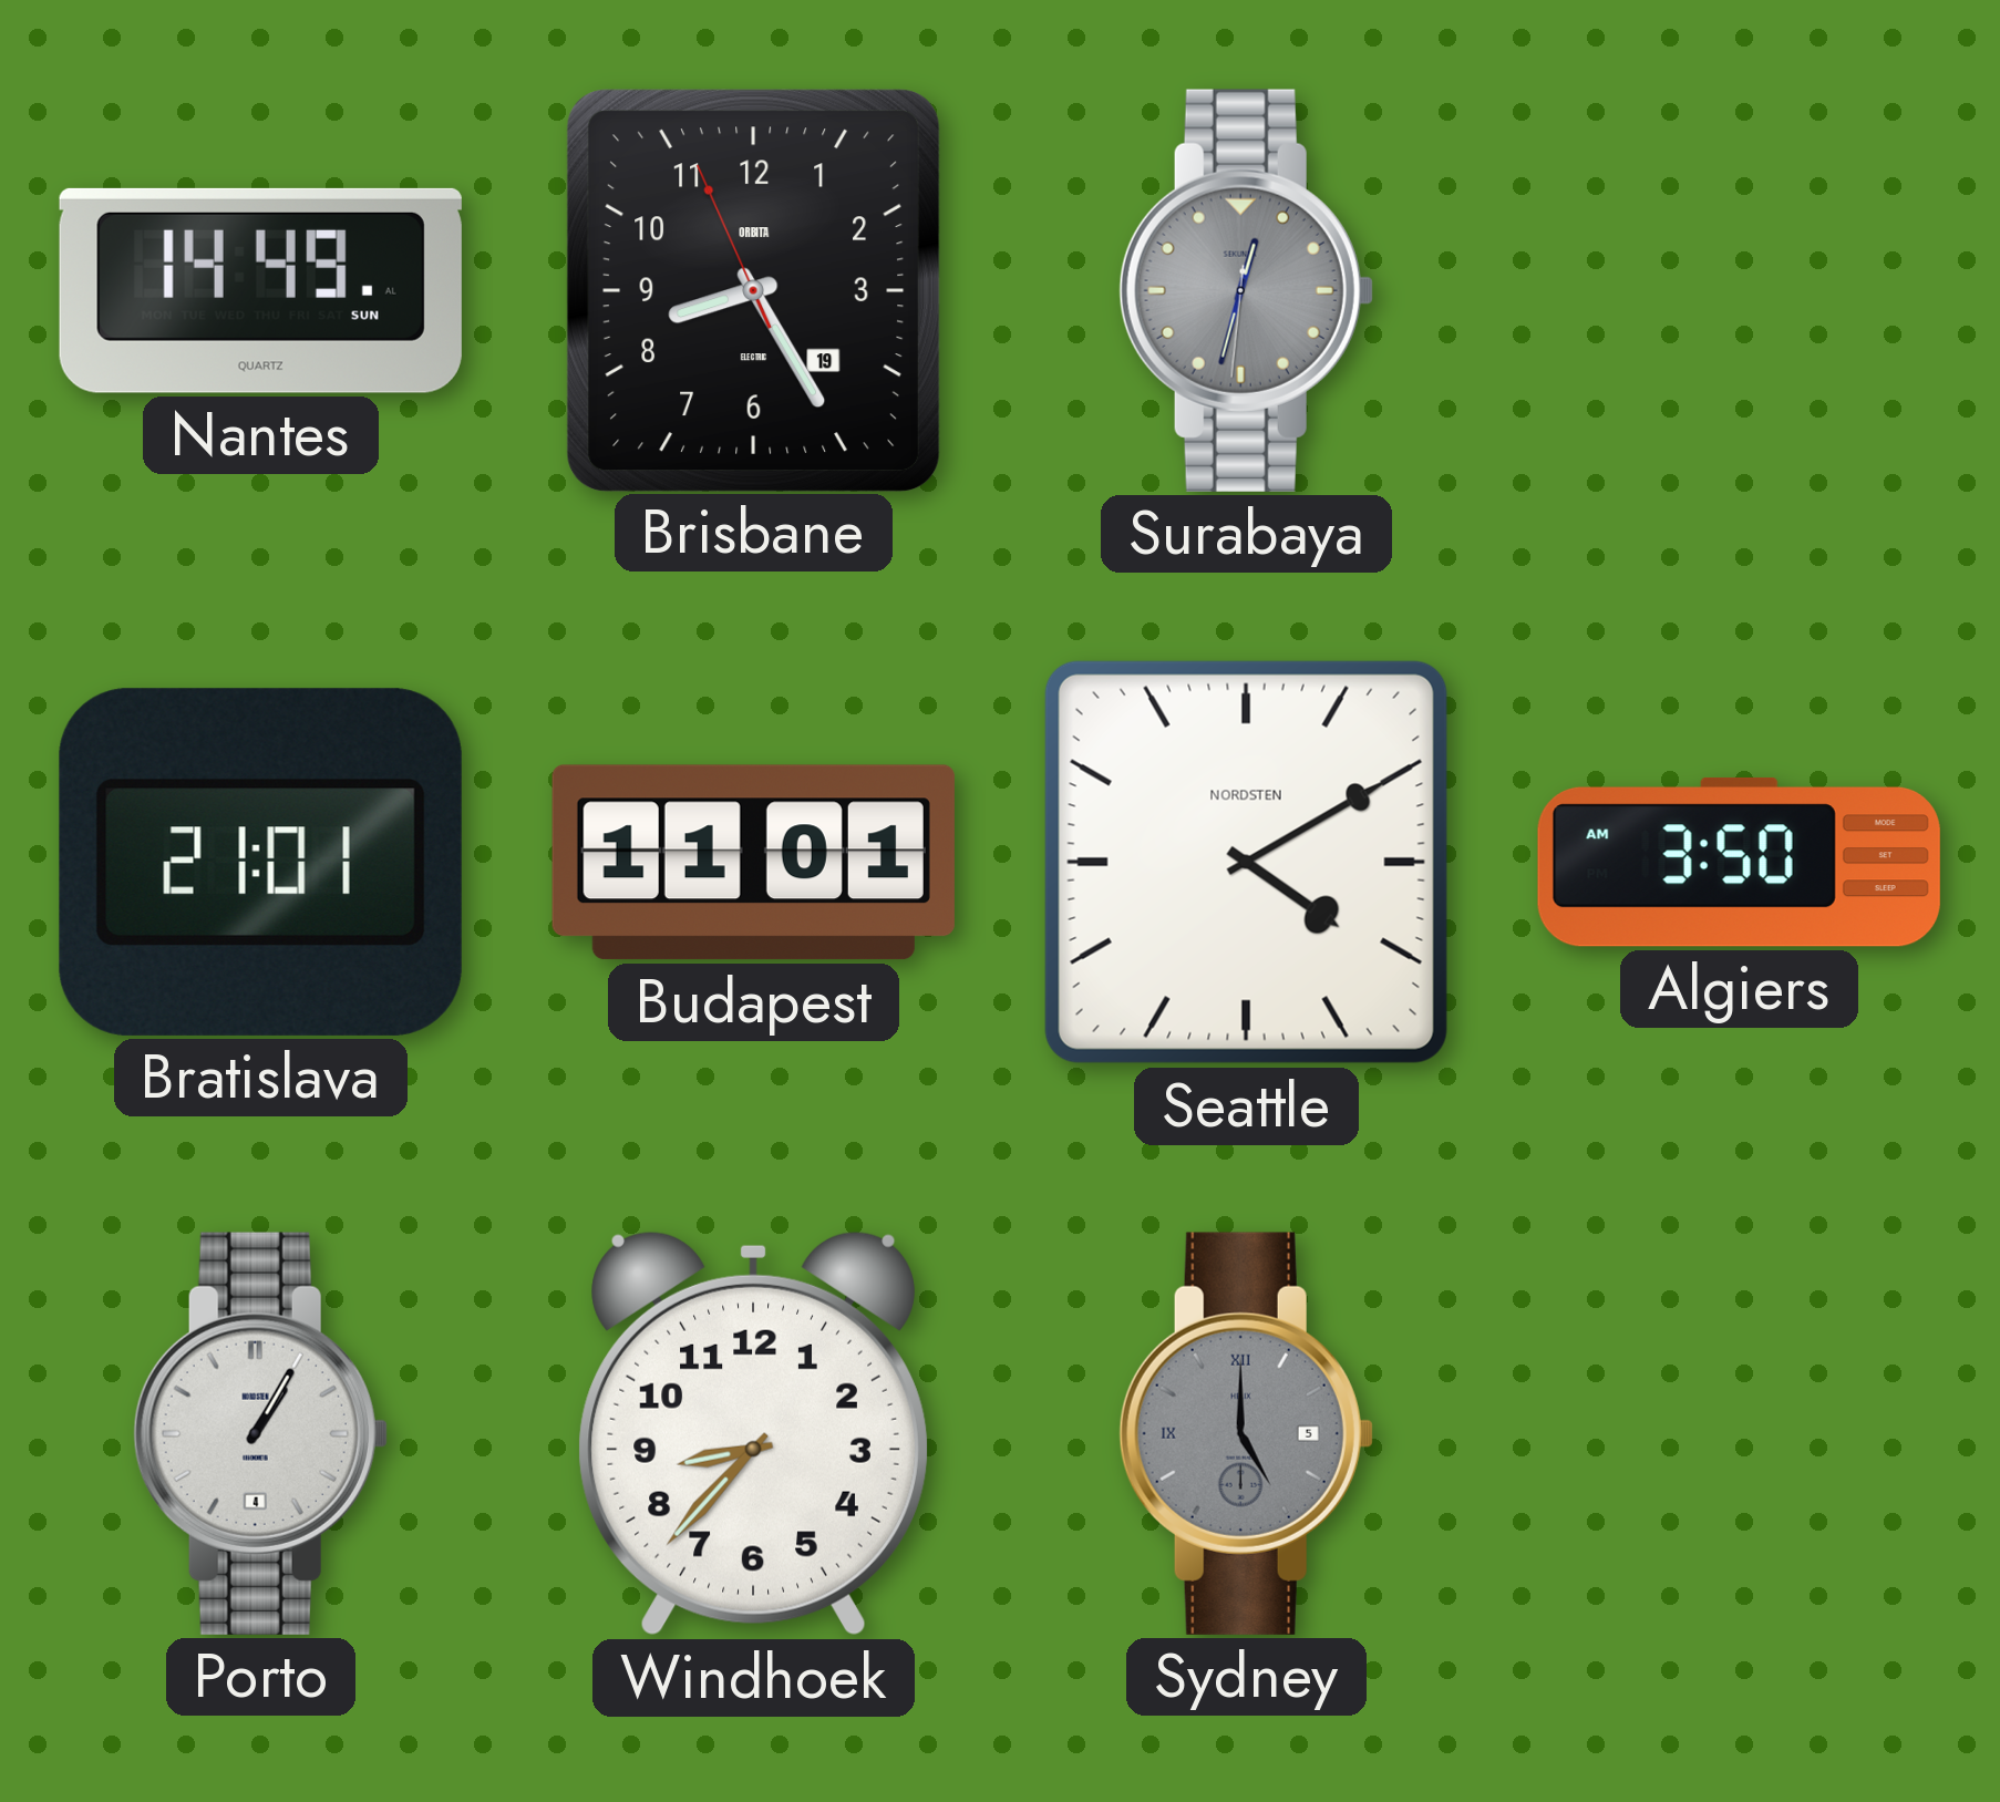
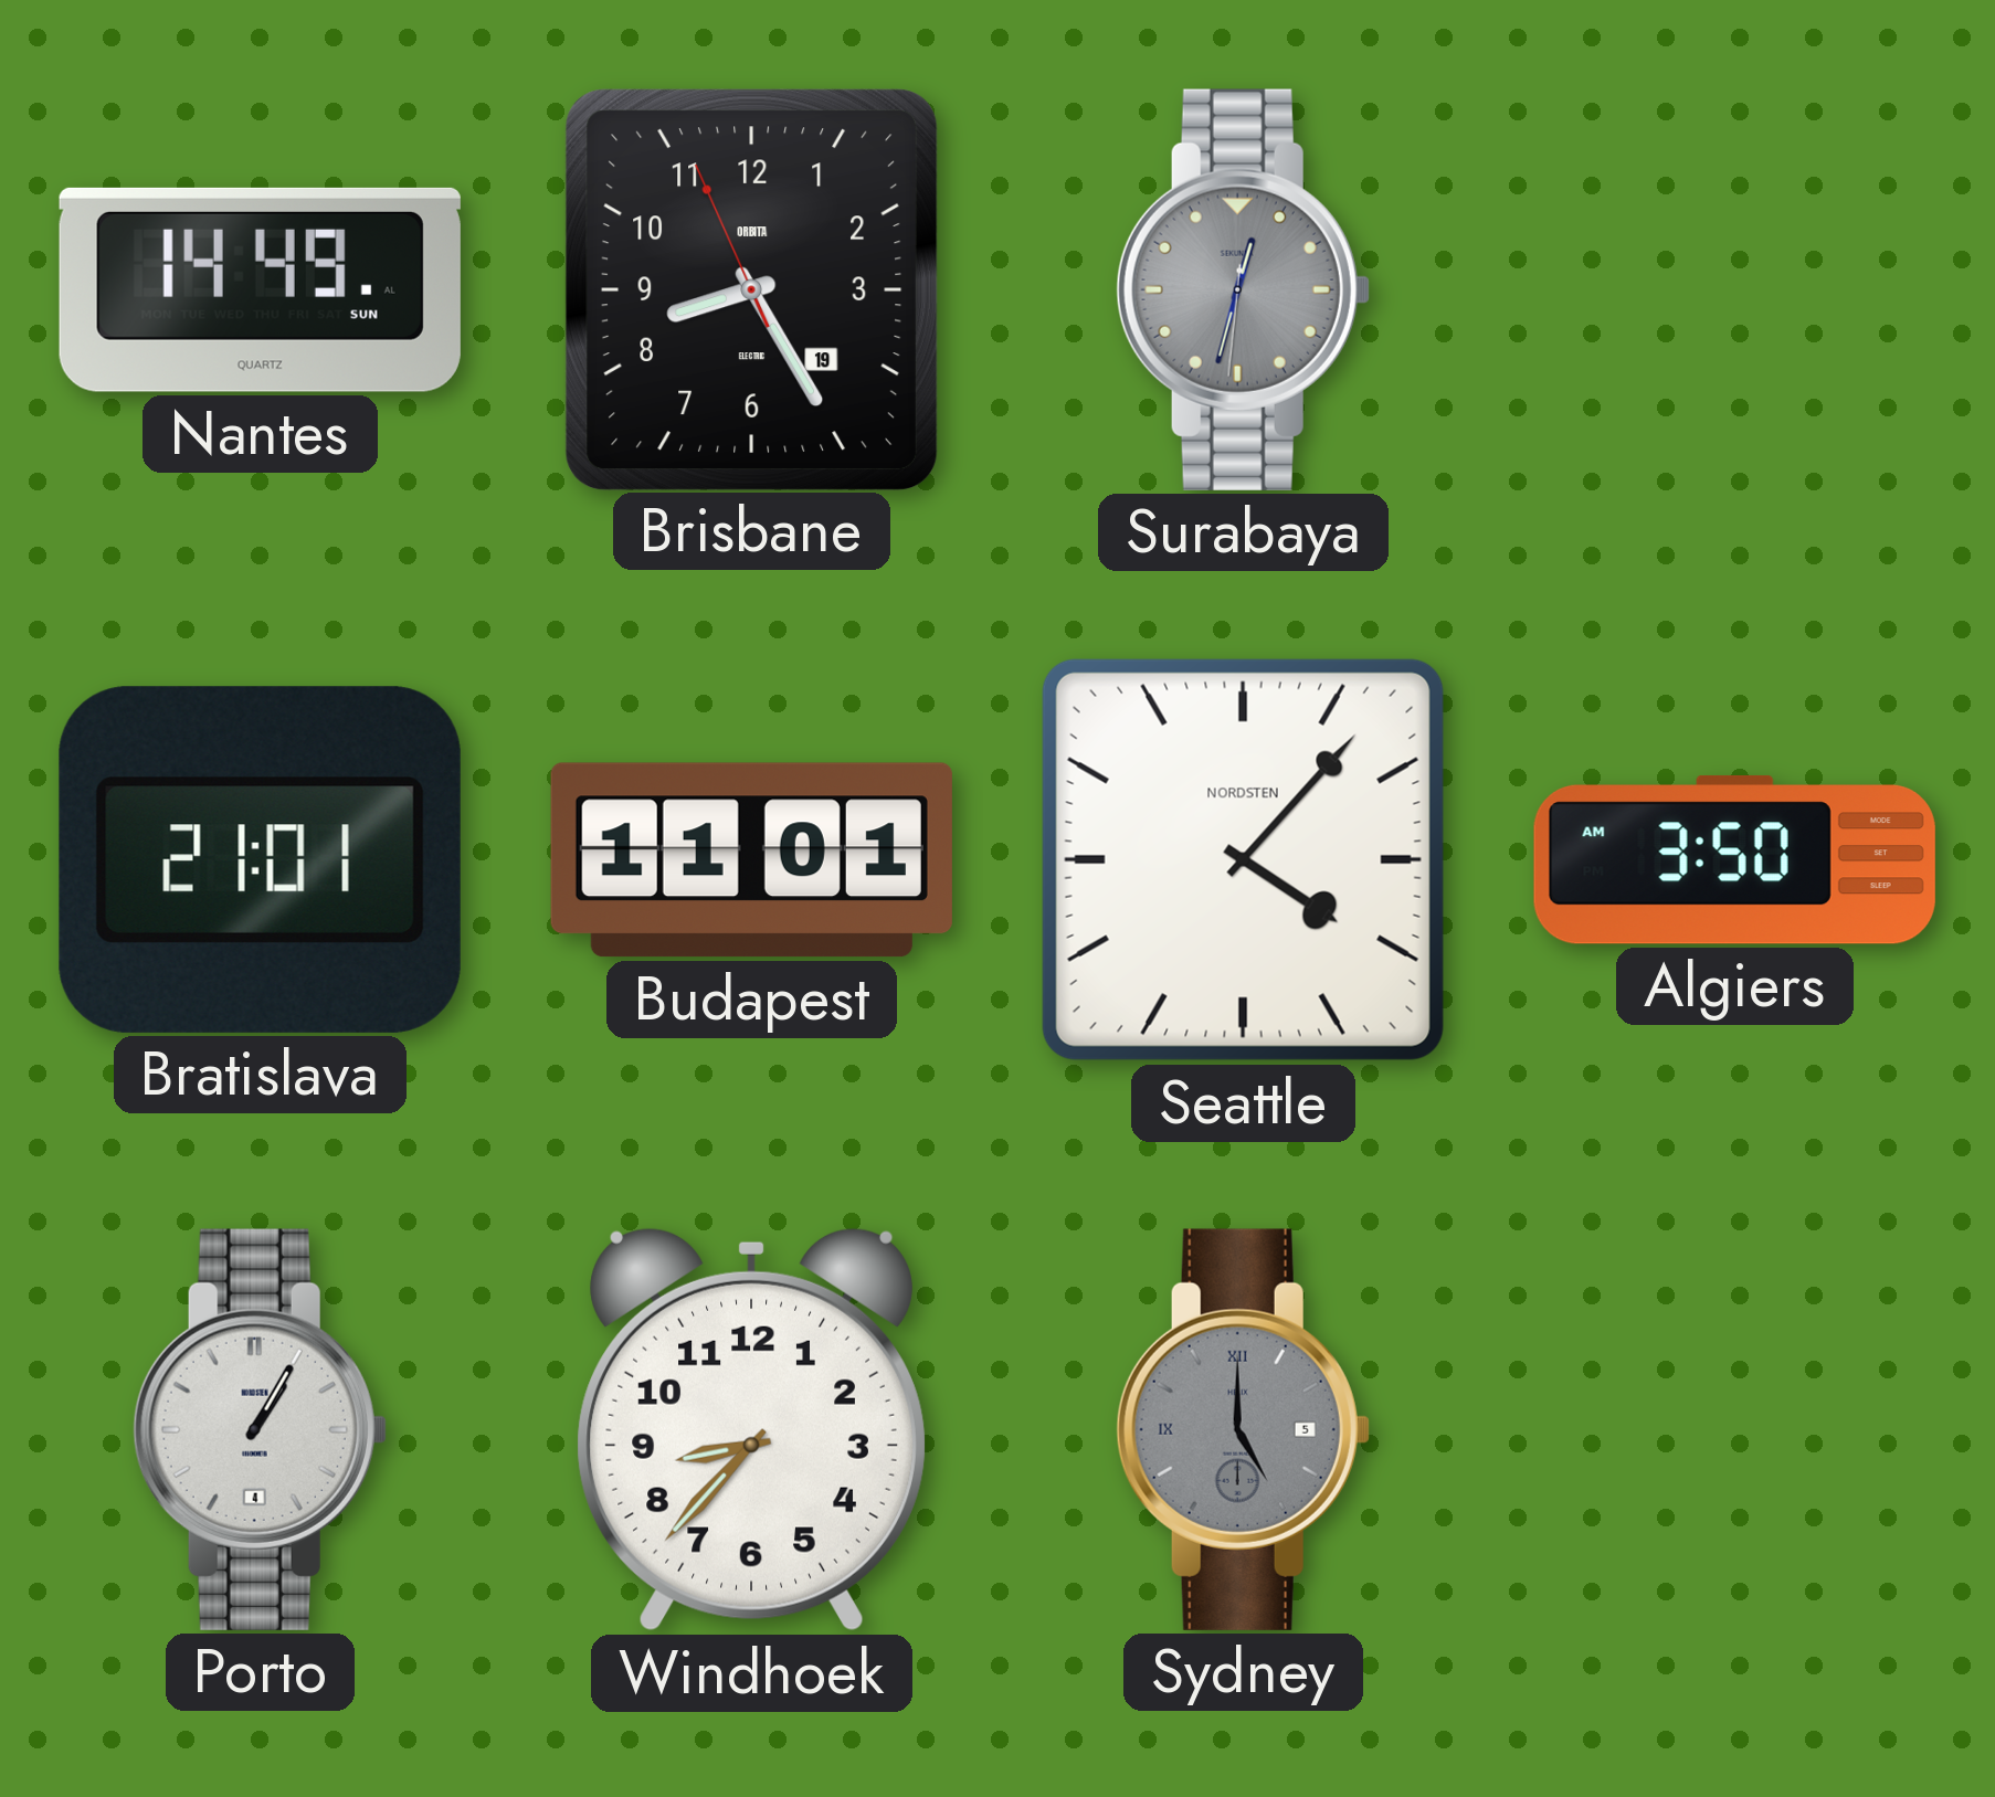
Seattle: 4:10 -> 4:07
